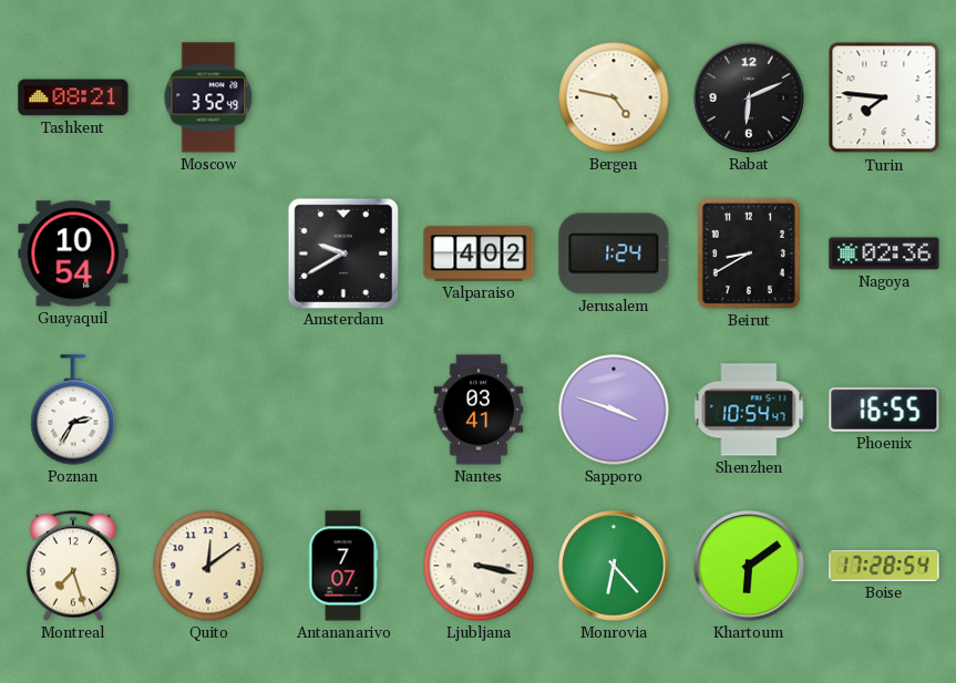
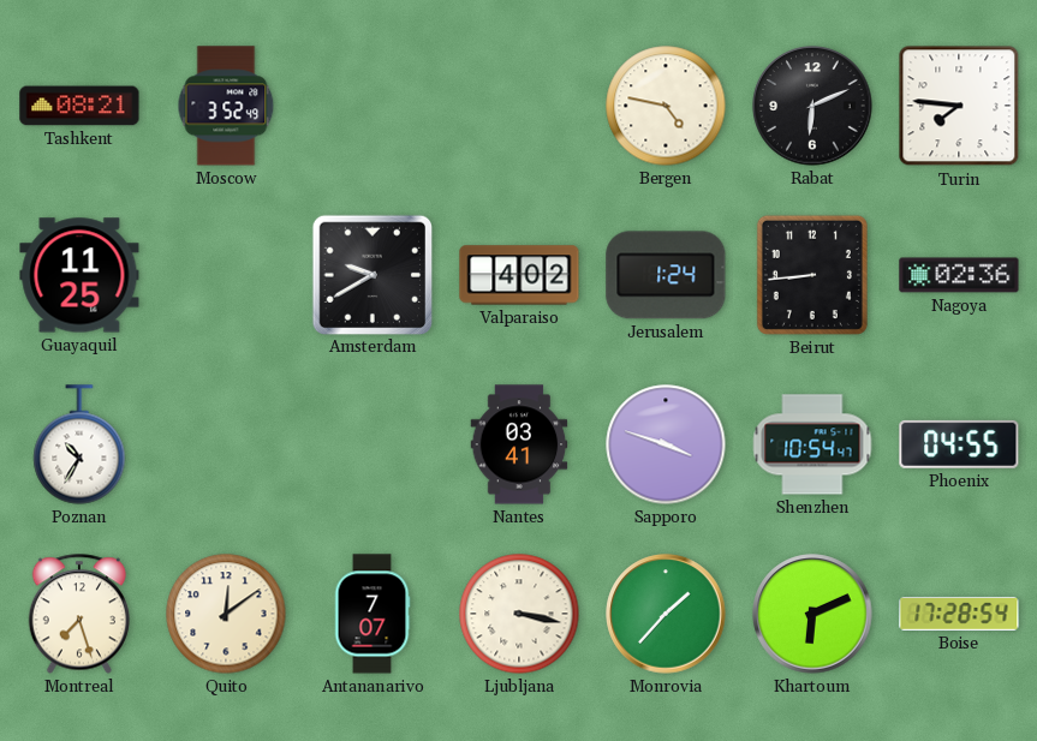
Guayaquil: 10:54 -> 11:25
Beirut: 8:40 -> 8:44
Poznan: 2:35 -> 10:35
Phoenix: 16:55 -> 04:55
Monrovia: 6:23 -> 1:37
Khartoum: 6:09 -> 6:11
